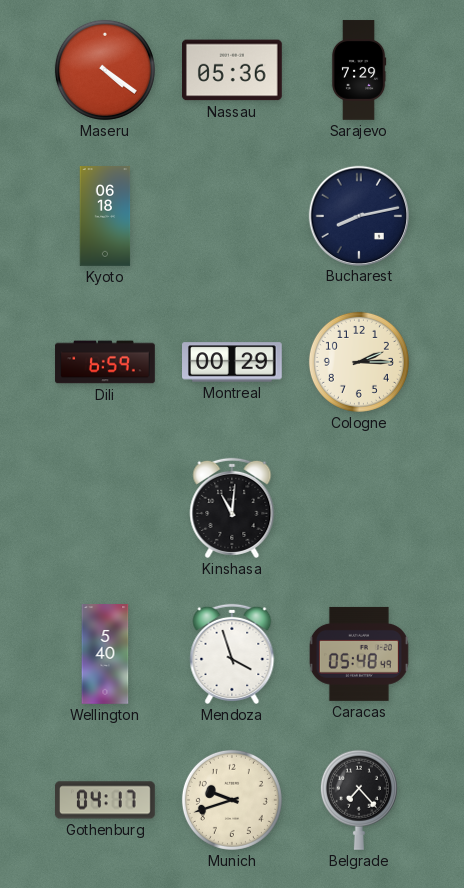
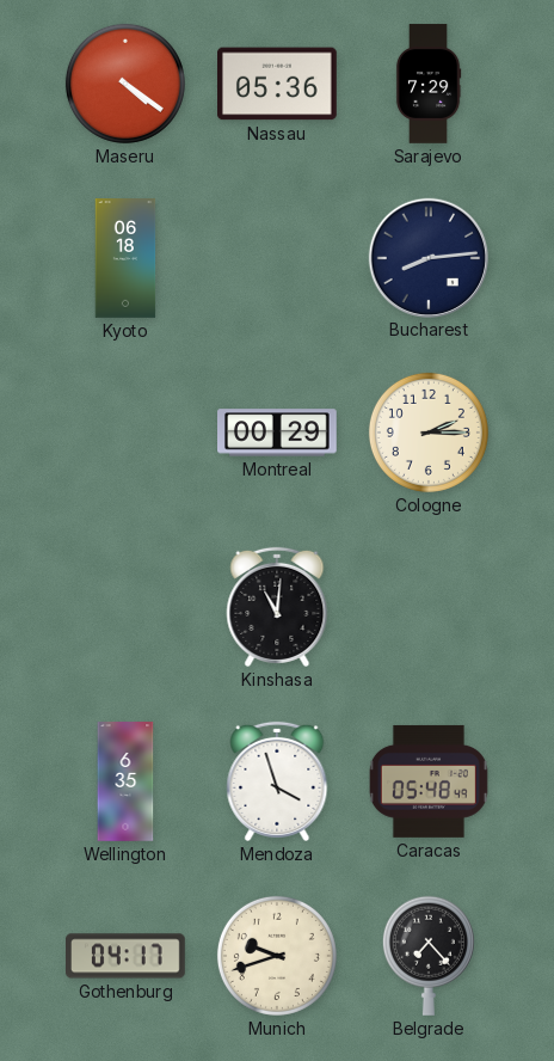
Bucharest: 8:13 -> 8:14
Dili: 6:59 -> none
Wellington: 5:40 -> 6:35
